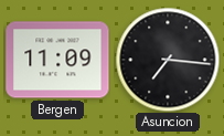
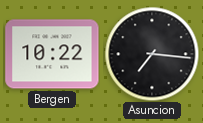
Bergen: 11:09 -> 10:22
